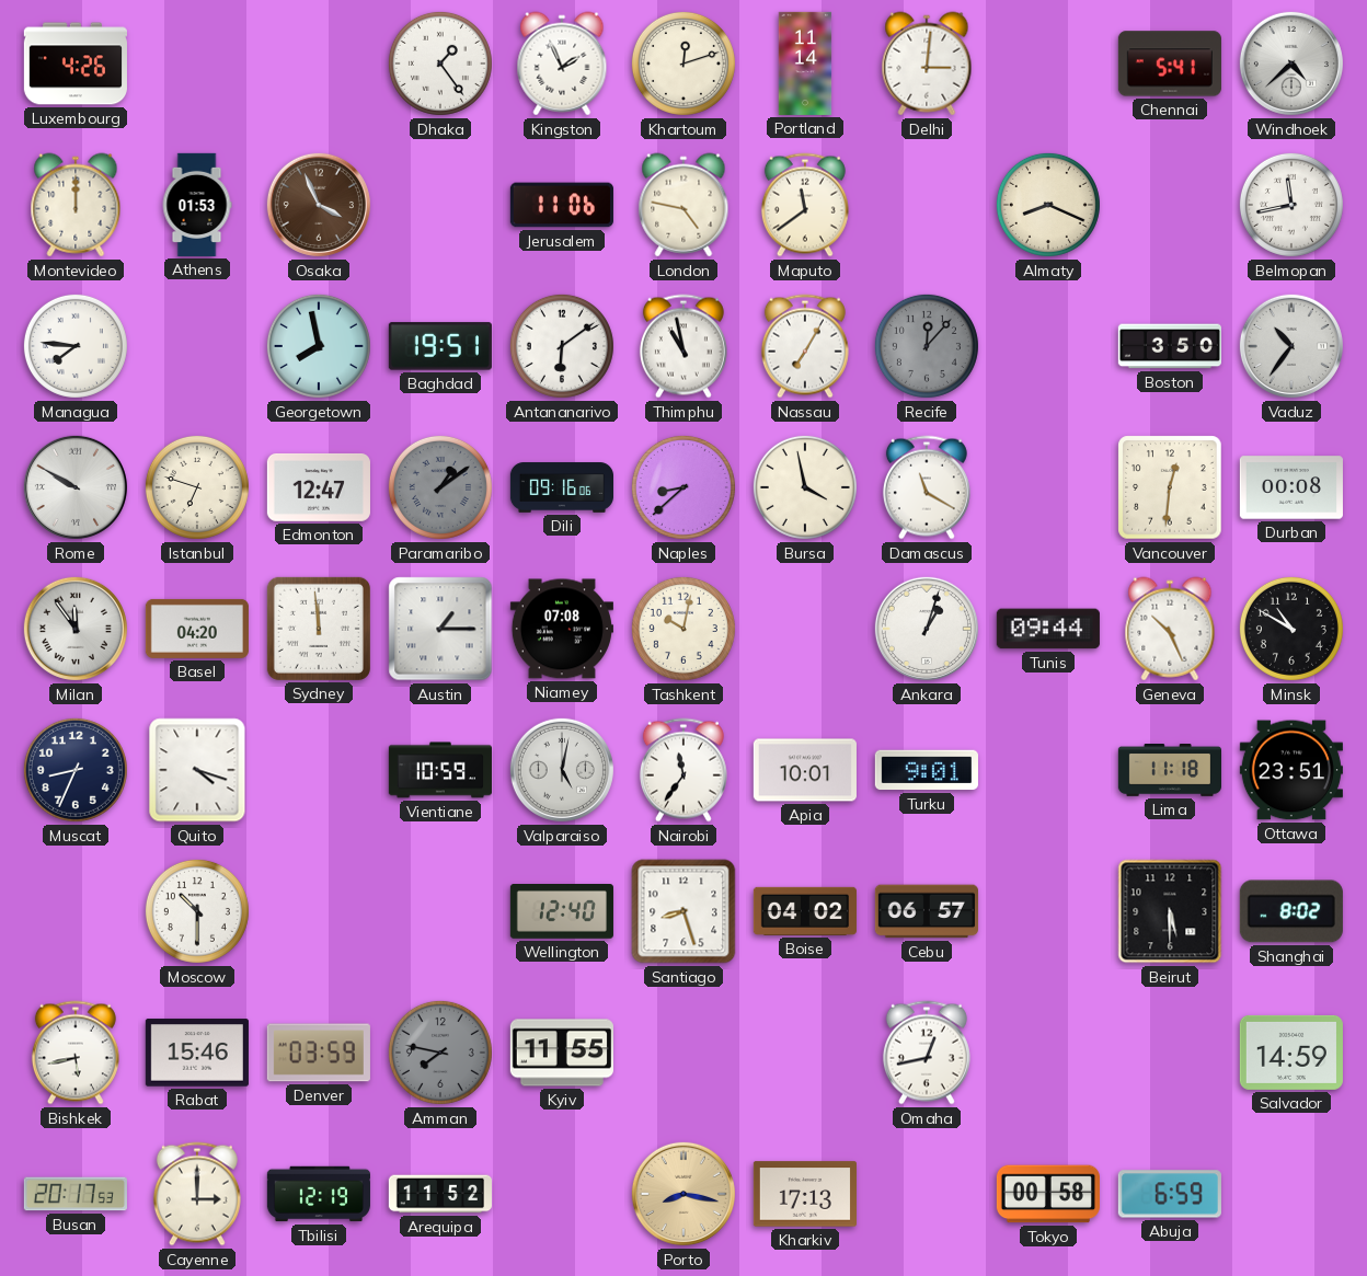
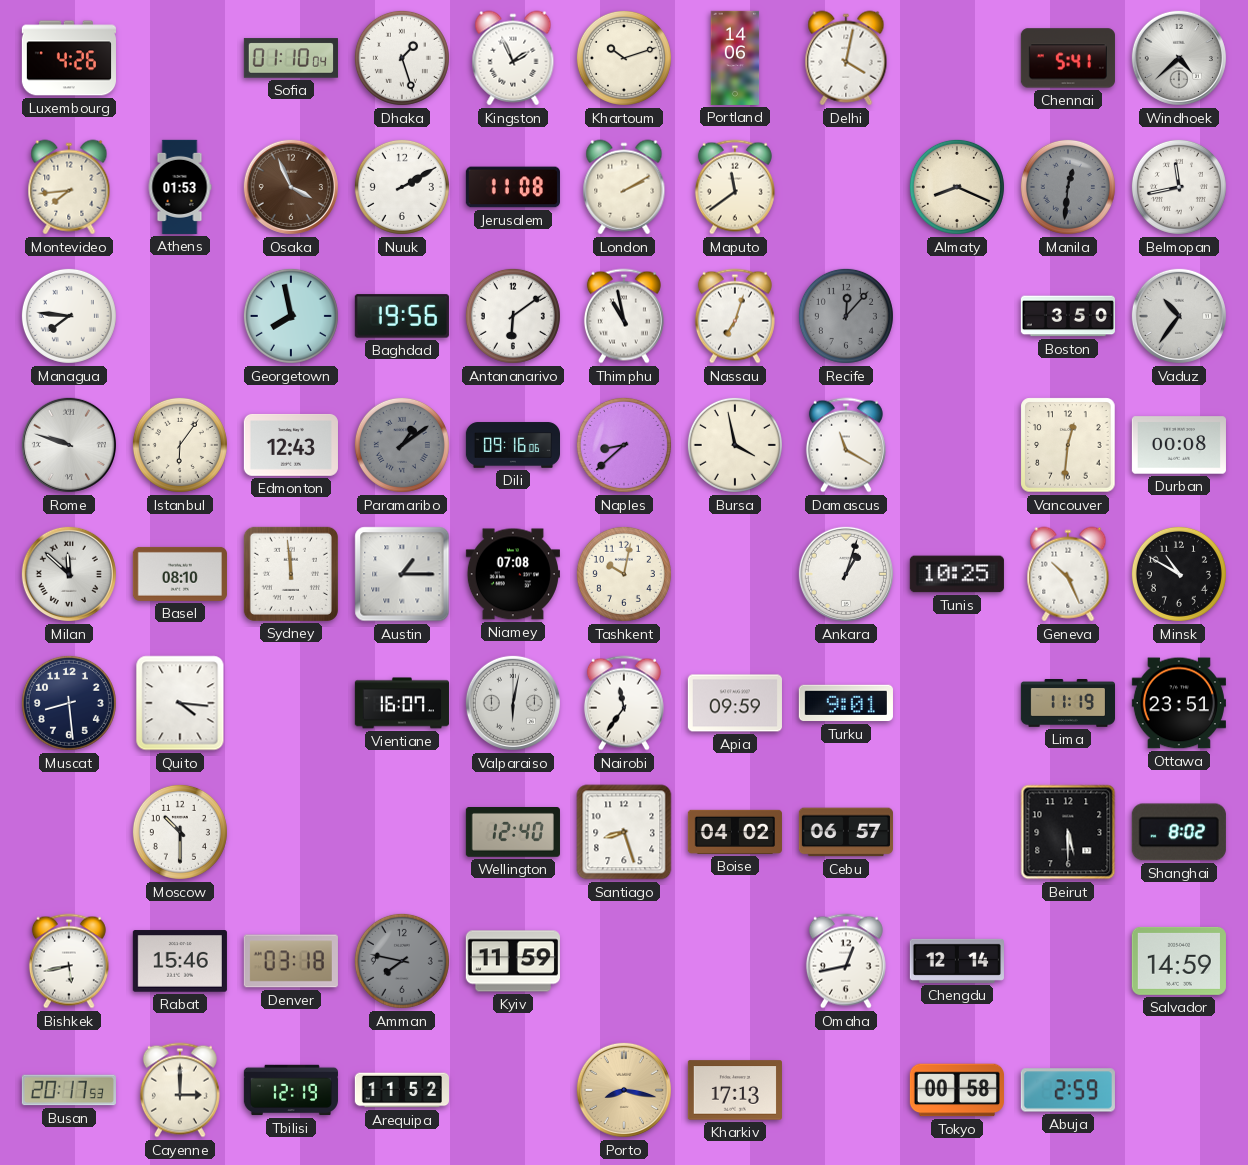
Sofia: none -> 01:10
Dhaka: 1:24 -> 1:27
Khartoum: 12:12 -> 10:12
Portland: 11:14 -> 14:06
Delhi: 3:01 -> 4:02
Montevideo: 12:00 -> 7:44
Nuuk: none -> 2:10
Jerusalem: 11:06 -> 11:08
London: 4:47 -> 2:10
Manila: none -> 12:31
Baghdad: 19:51 -> 19:56
Nassau: 7:05 -> 7:03
Rome: 9:50 -> 9:48
Istanbul: 6:48 -> 6:06
Edmonton: 12:47 -> 12:43
Milan: 11:54 -> 11:52
Basel: 04:20 -> 08:10
Tunis: 09:44 -> 10:25
Muscat: 8:34 -> 8:29
Quito: 4:18 -> 4:16
Vientiane: 10:59 -> 16:07
Valparaiso: 5:02 -> 6:02
Apia: 10:01 -> 09:59
Lima: 11:18 -> 11:19
Denver: 03:59 -> 03:18
Kyiv: 11:55 -> 11:59
Chengdu: none -> 12:14
Abuja: 6:59 -> 2:59
